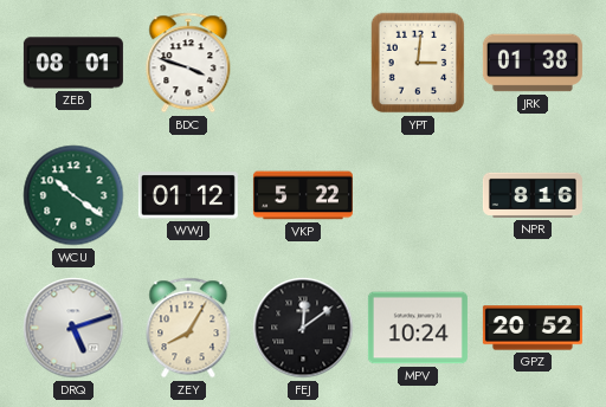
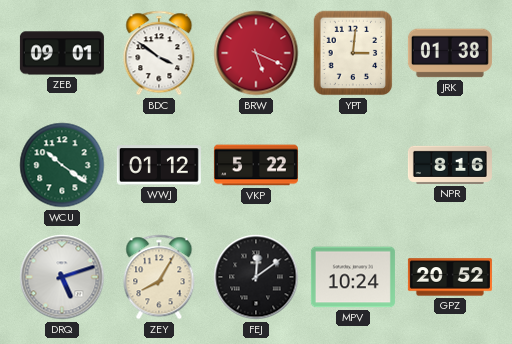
ZEB: 08:01 -> 09:01
BDC: 3:48 -> 3:51
BRW: none -> 5:19
